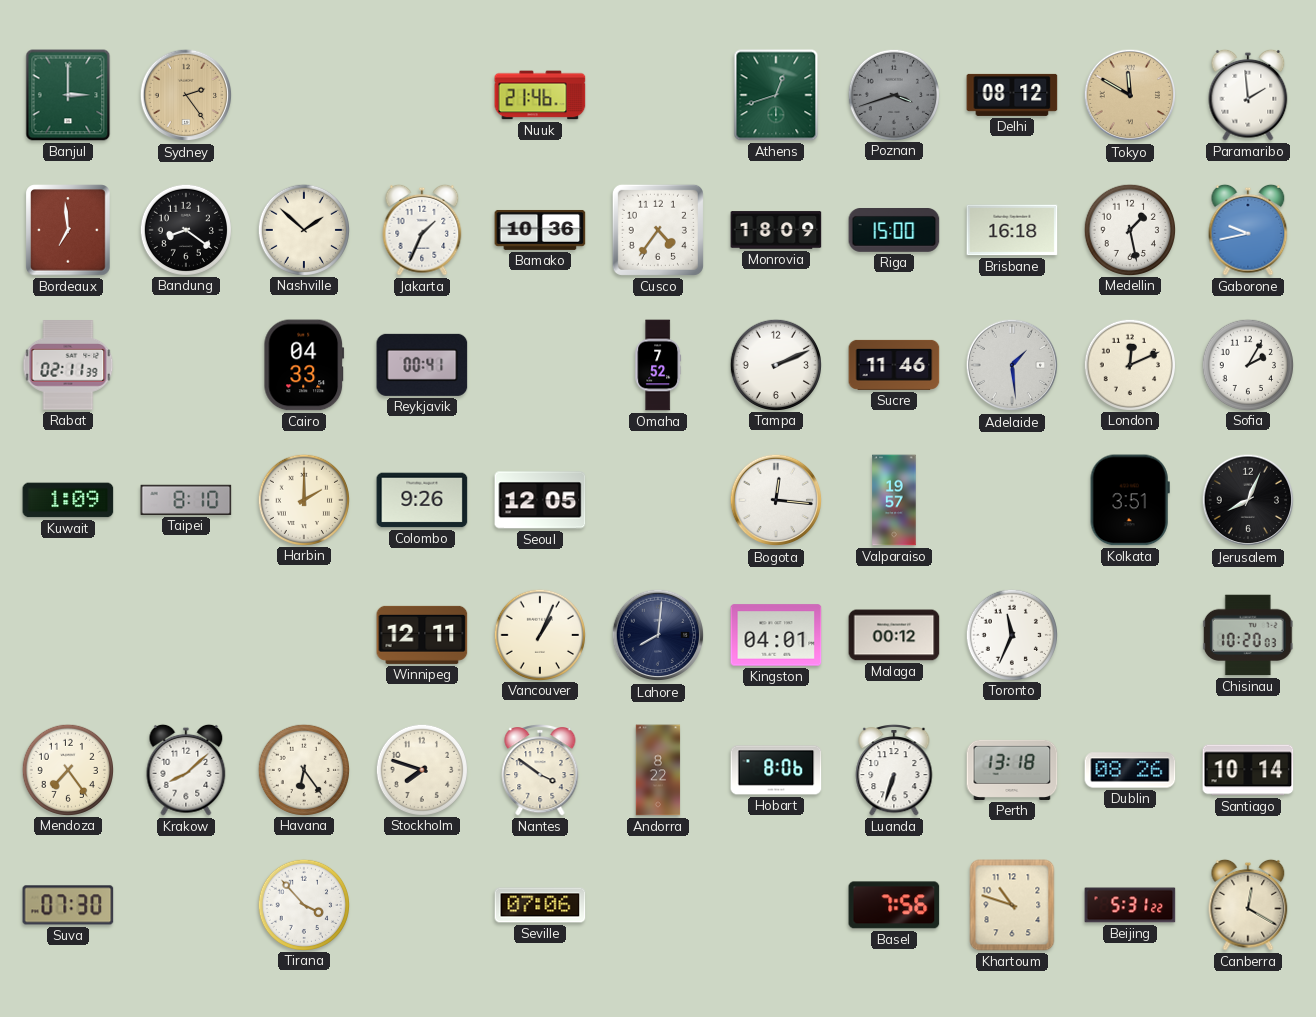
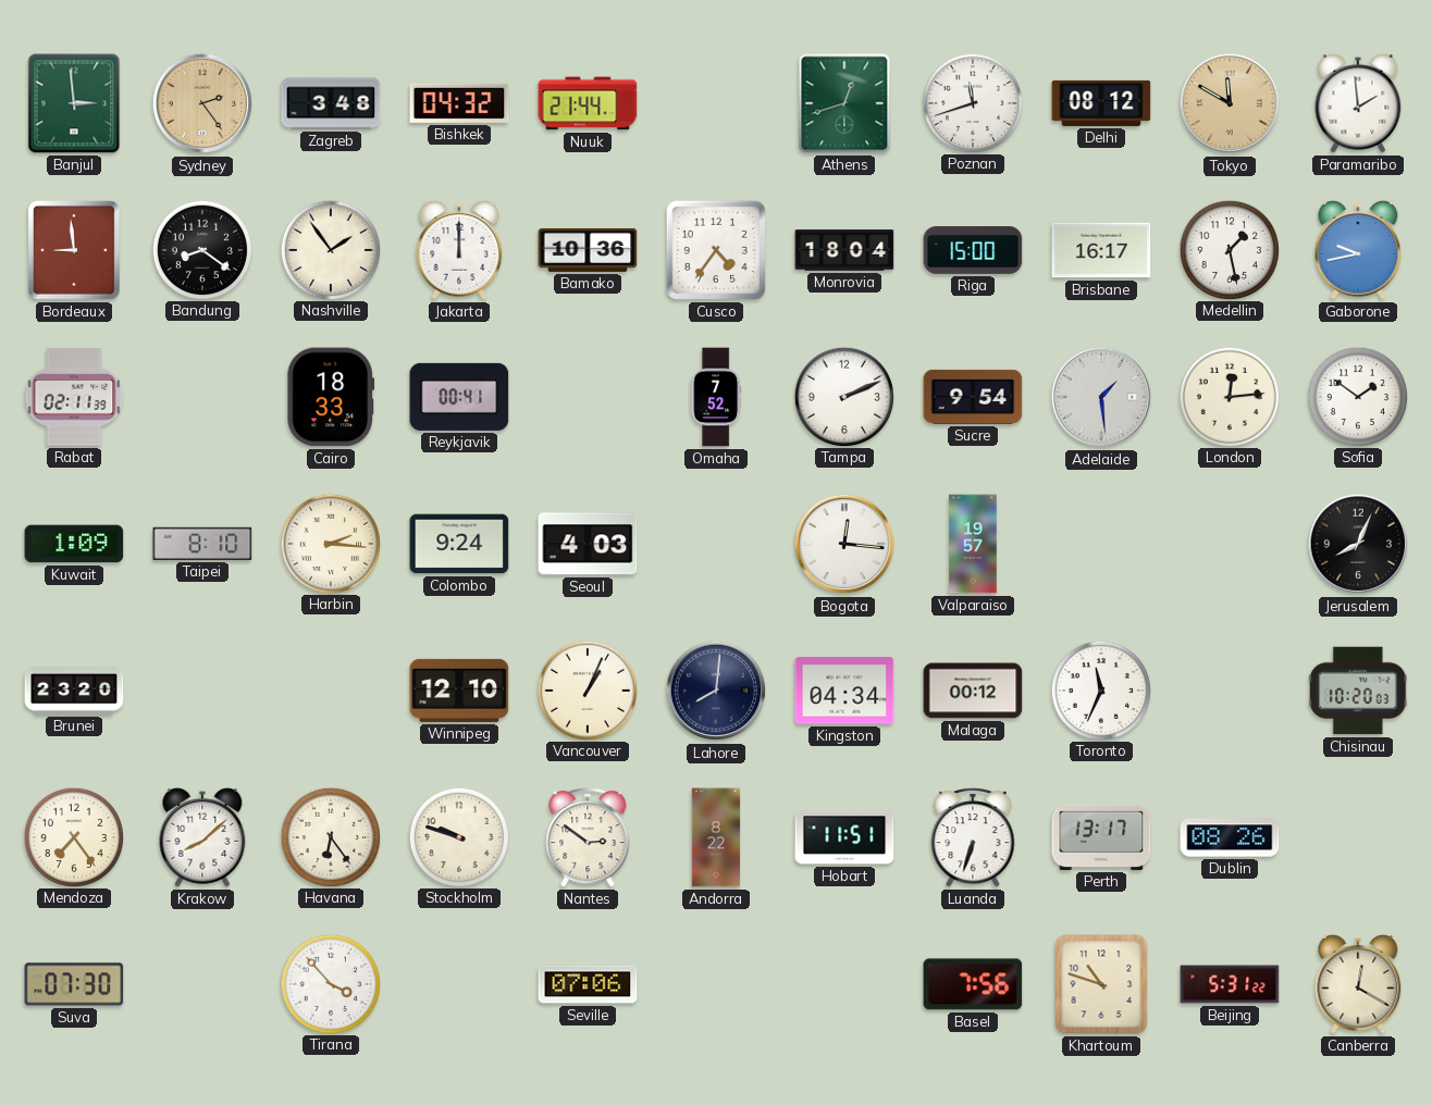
Banjul: 3:00 -> 2:59
Zagreb: none -> 3:48
Bishkek: none -> 04:32
Nuuk: 21:46 -> 21:44
Poznan: 3:42 -> 11:42
Poznan dial: grey -> white
Bordeaux: 6:59 -> 8:59
Nashville: 1:52 -> 1:54
Jakarta: 1:34 -> 12:00
Monrovia: 18:09 -> 18:04
Brisbane: 16:18 -> 16:17
Cairo: 04:33 -> 18:33
Sucre: 11:46 -> 9:54
London: 12:11 -> 12:14
Sofia: 2:05 -> 1:51
Harbin: 2:00 -> 2:16
Colombo: 9:26 -> 9:24
Seoul: 12:05 -> 4:03
Kolkata: 3:51 -> none
Brunei: none -> 23:20
Winnipeg: 12:11 -> 12:10
Kingston: 04:01 -> 04:34
Stockholm: 7:48 -> 9:48
Nantes: 3:51 -> 2:51
Hobart: 8:06 -> 11:51
Perth: 13:18 -> 13:17
Santiago: 10:14 -> none
